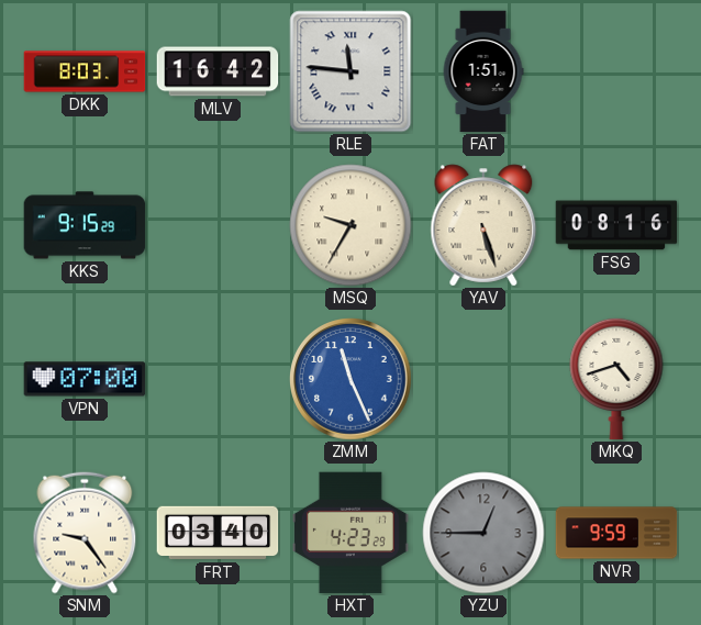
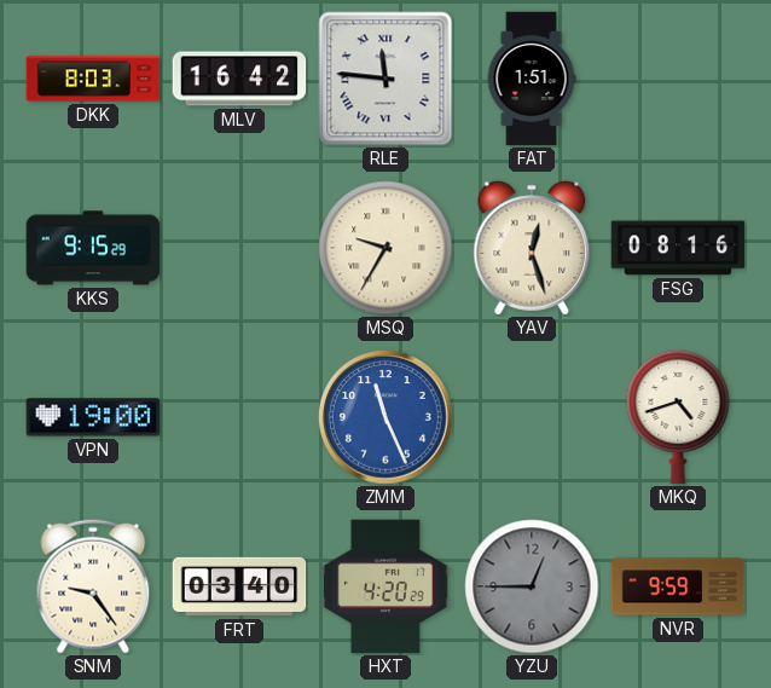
YAV: 5:27 -> 12:27
VPN: 07:00 -> 19:00
HXT: 4:23 -> 4:20
